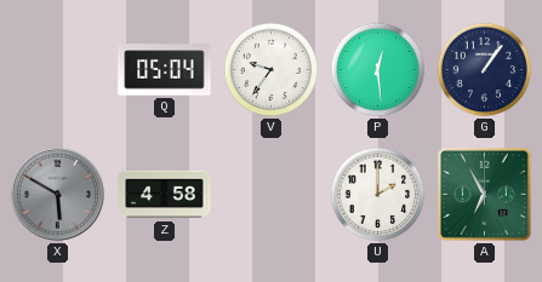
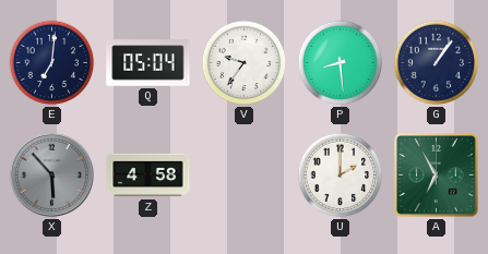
E: none -> 7:01
P: 12:29 -> 8:29
X: 5:50 -> 5:53
